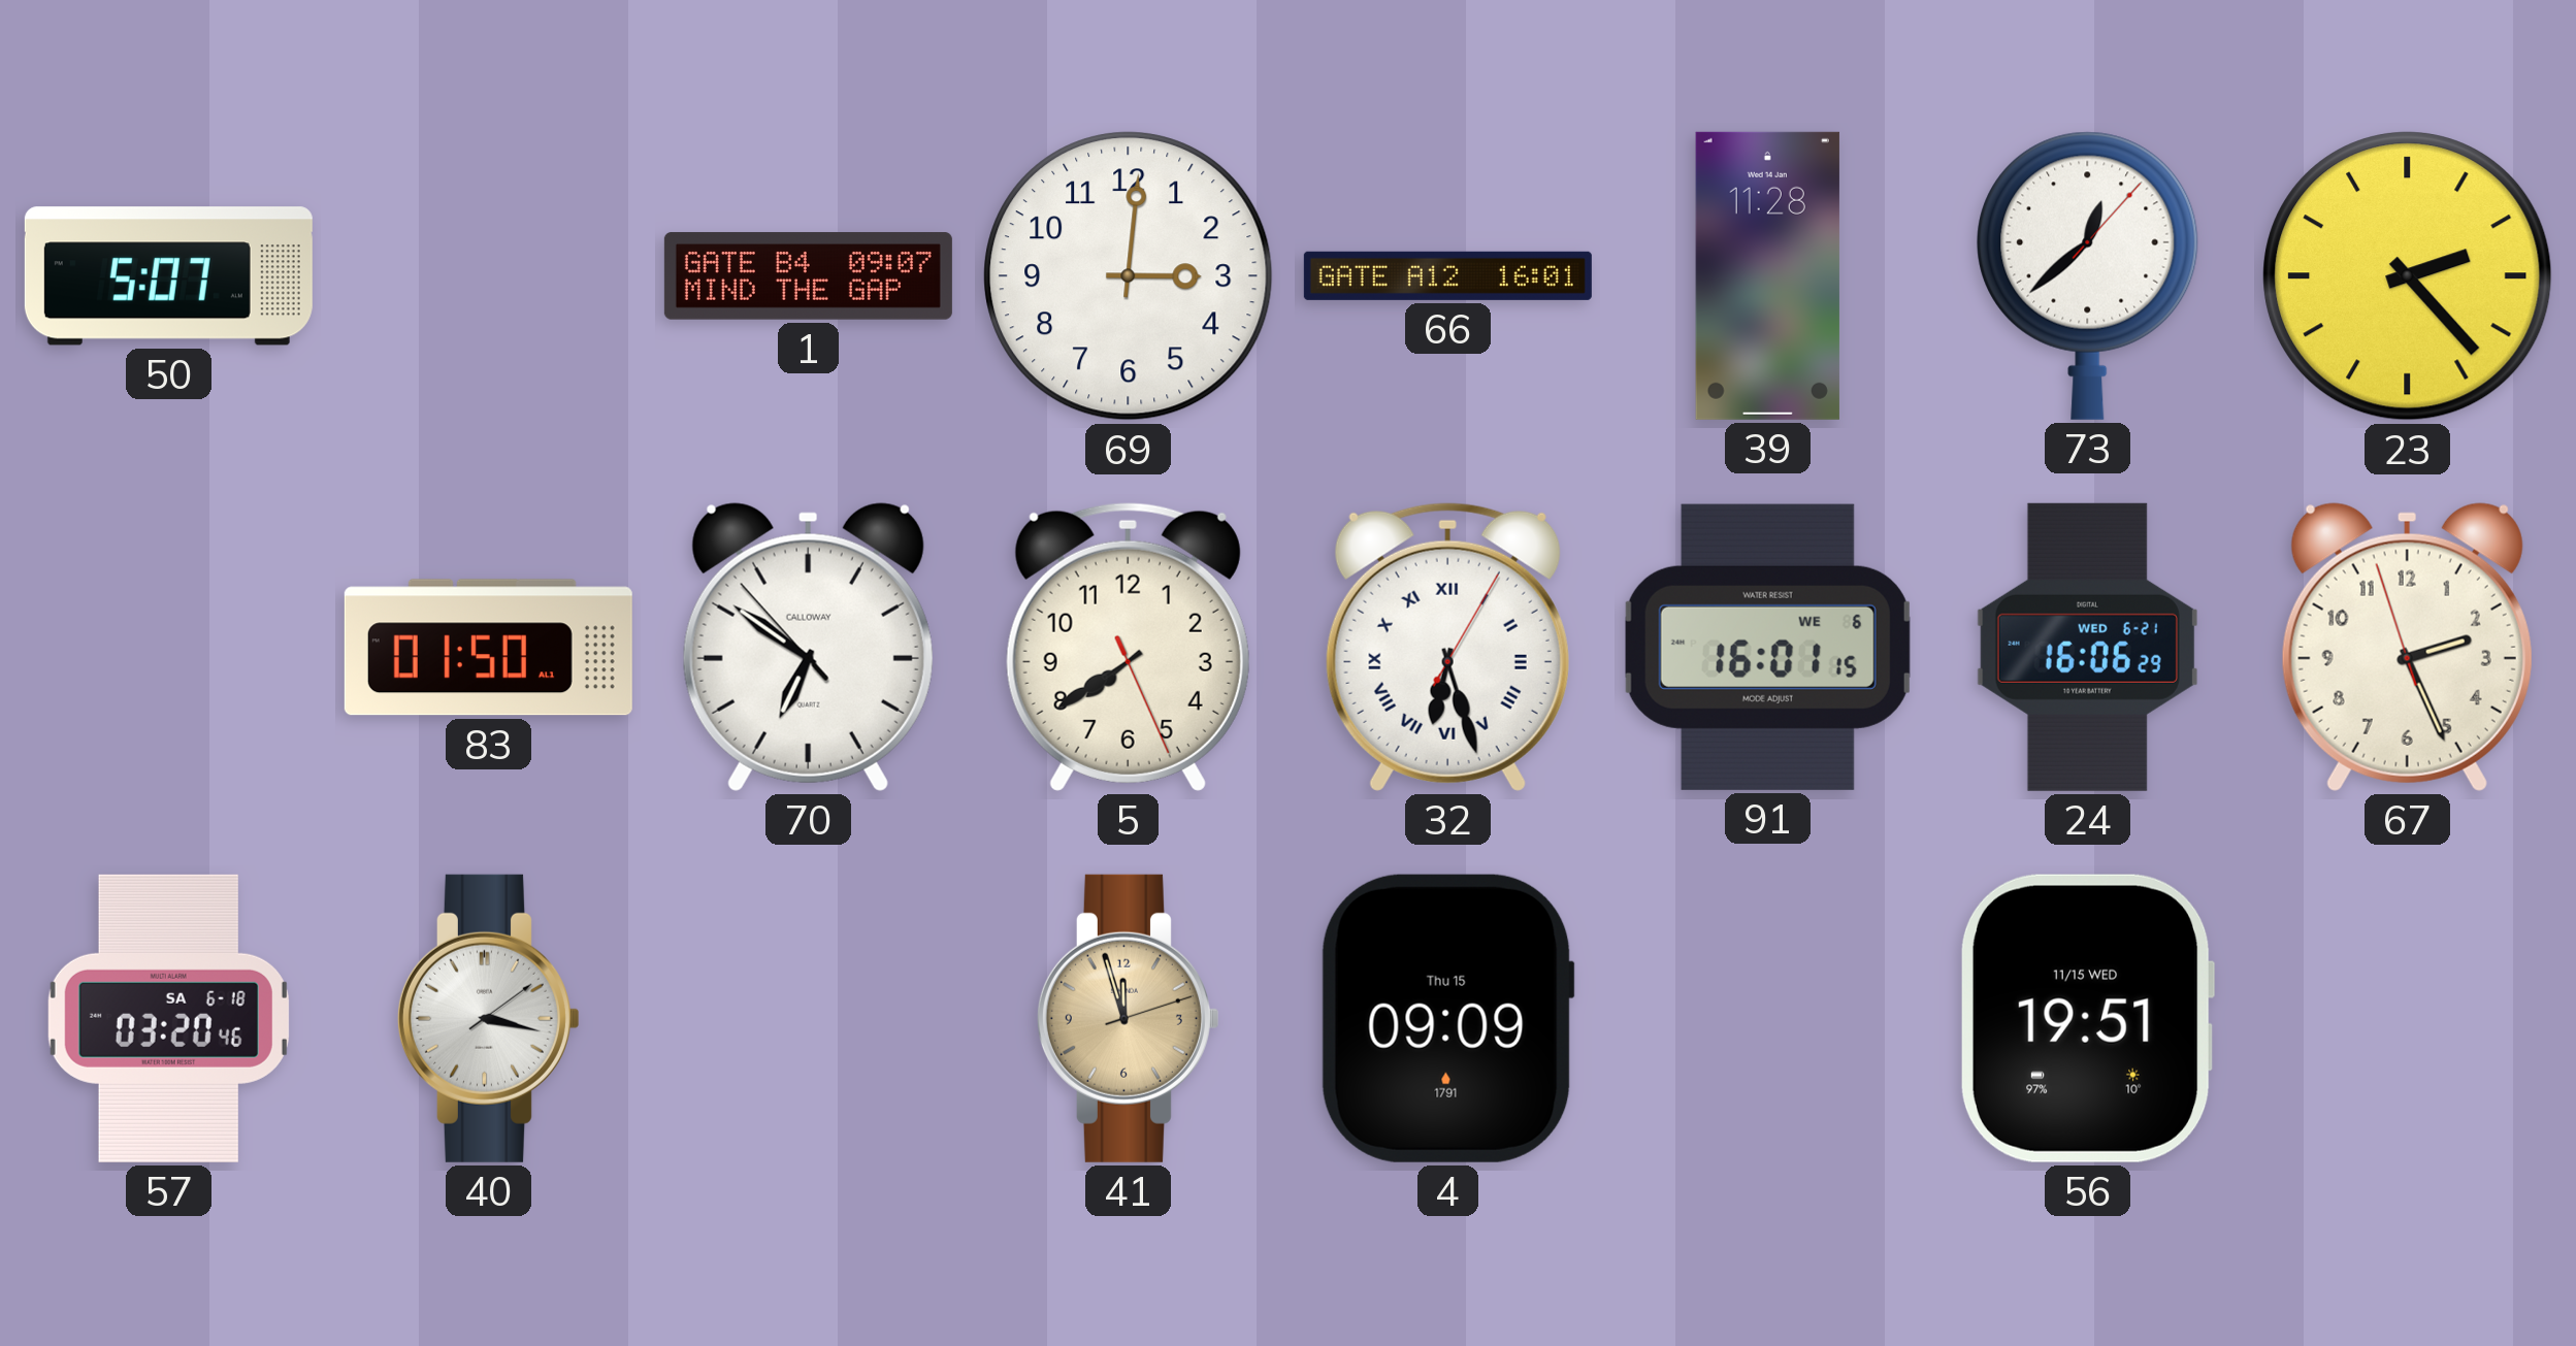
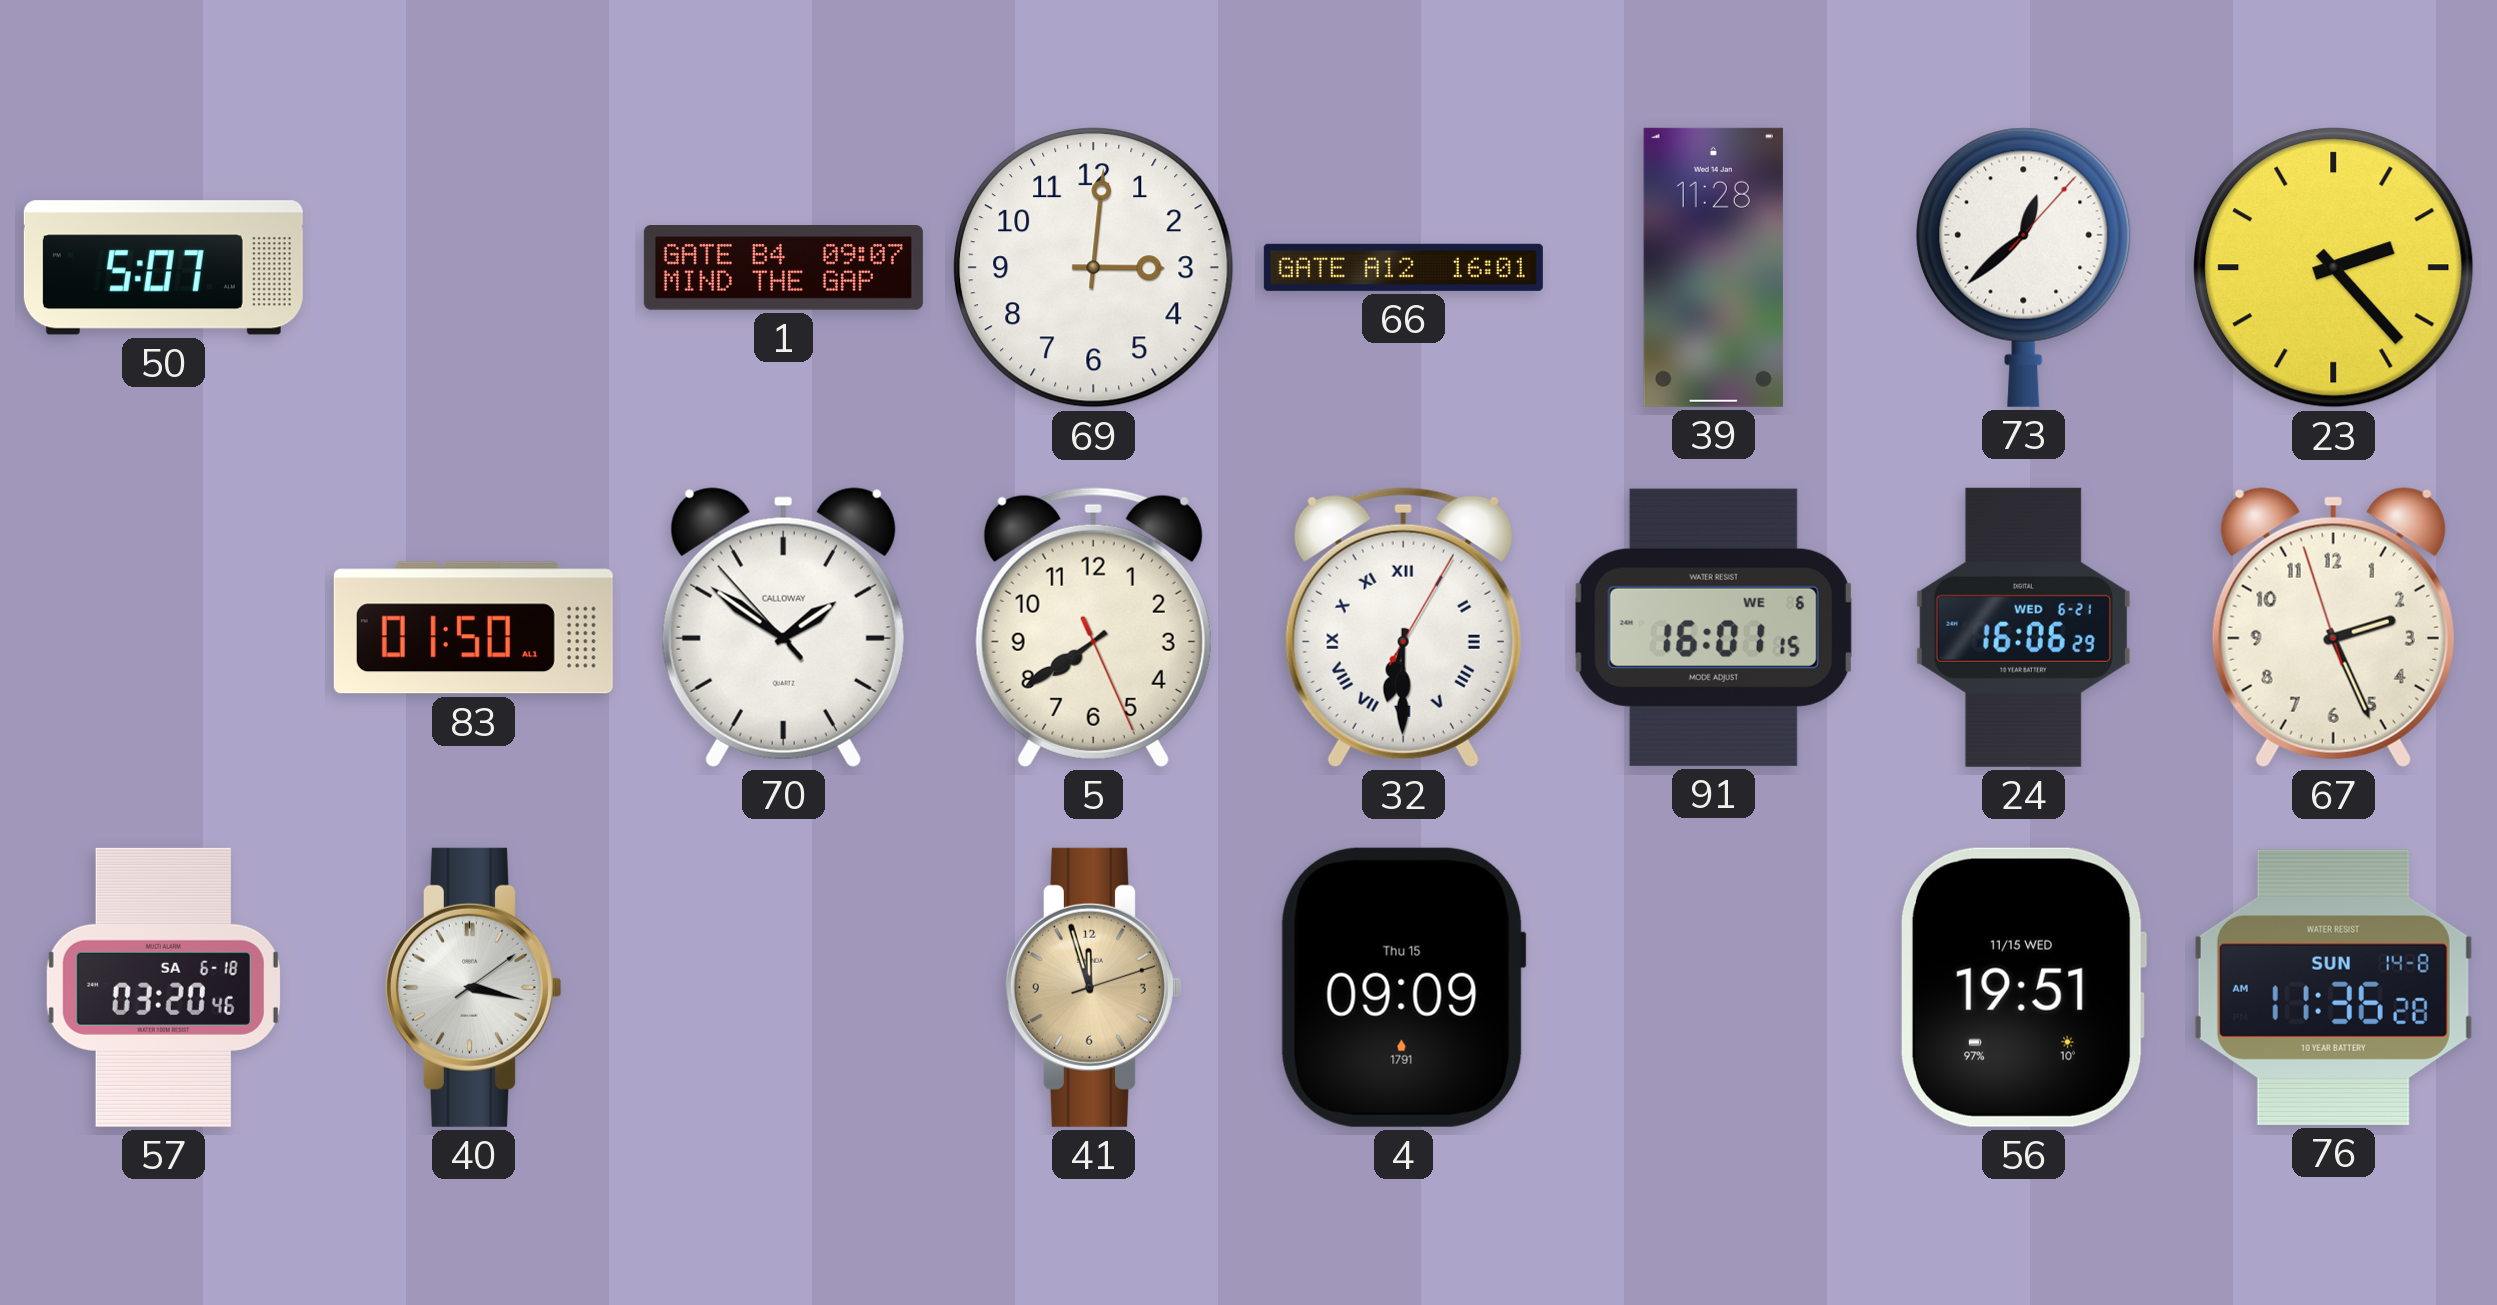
70: 6:50 -> 1:50
32: 6:27 -> 6:30
76: none -> 11:36
